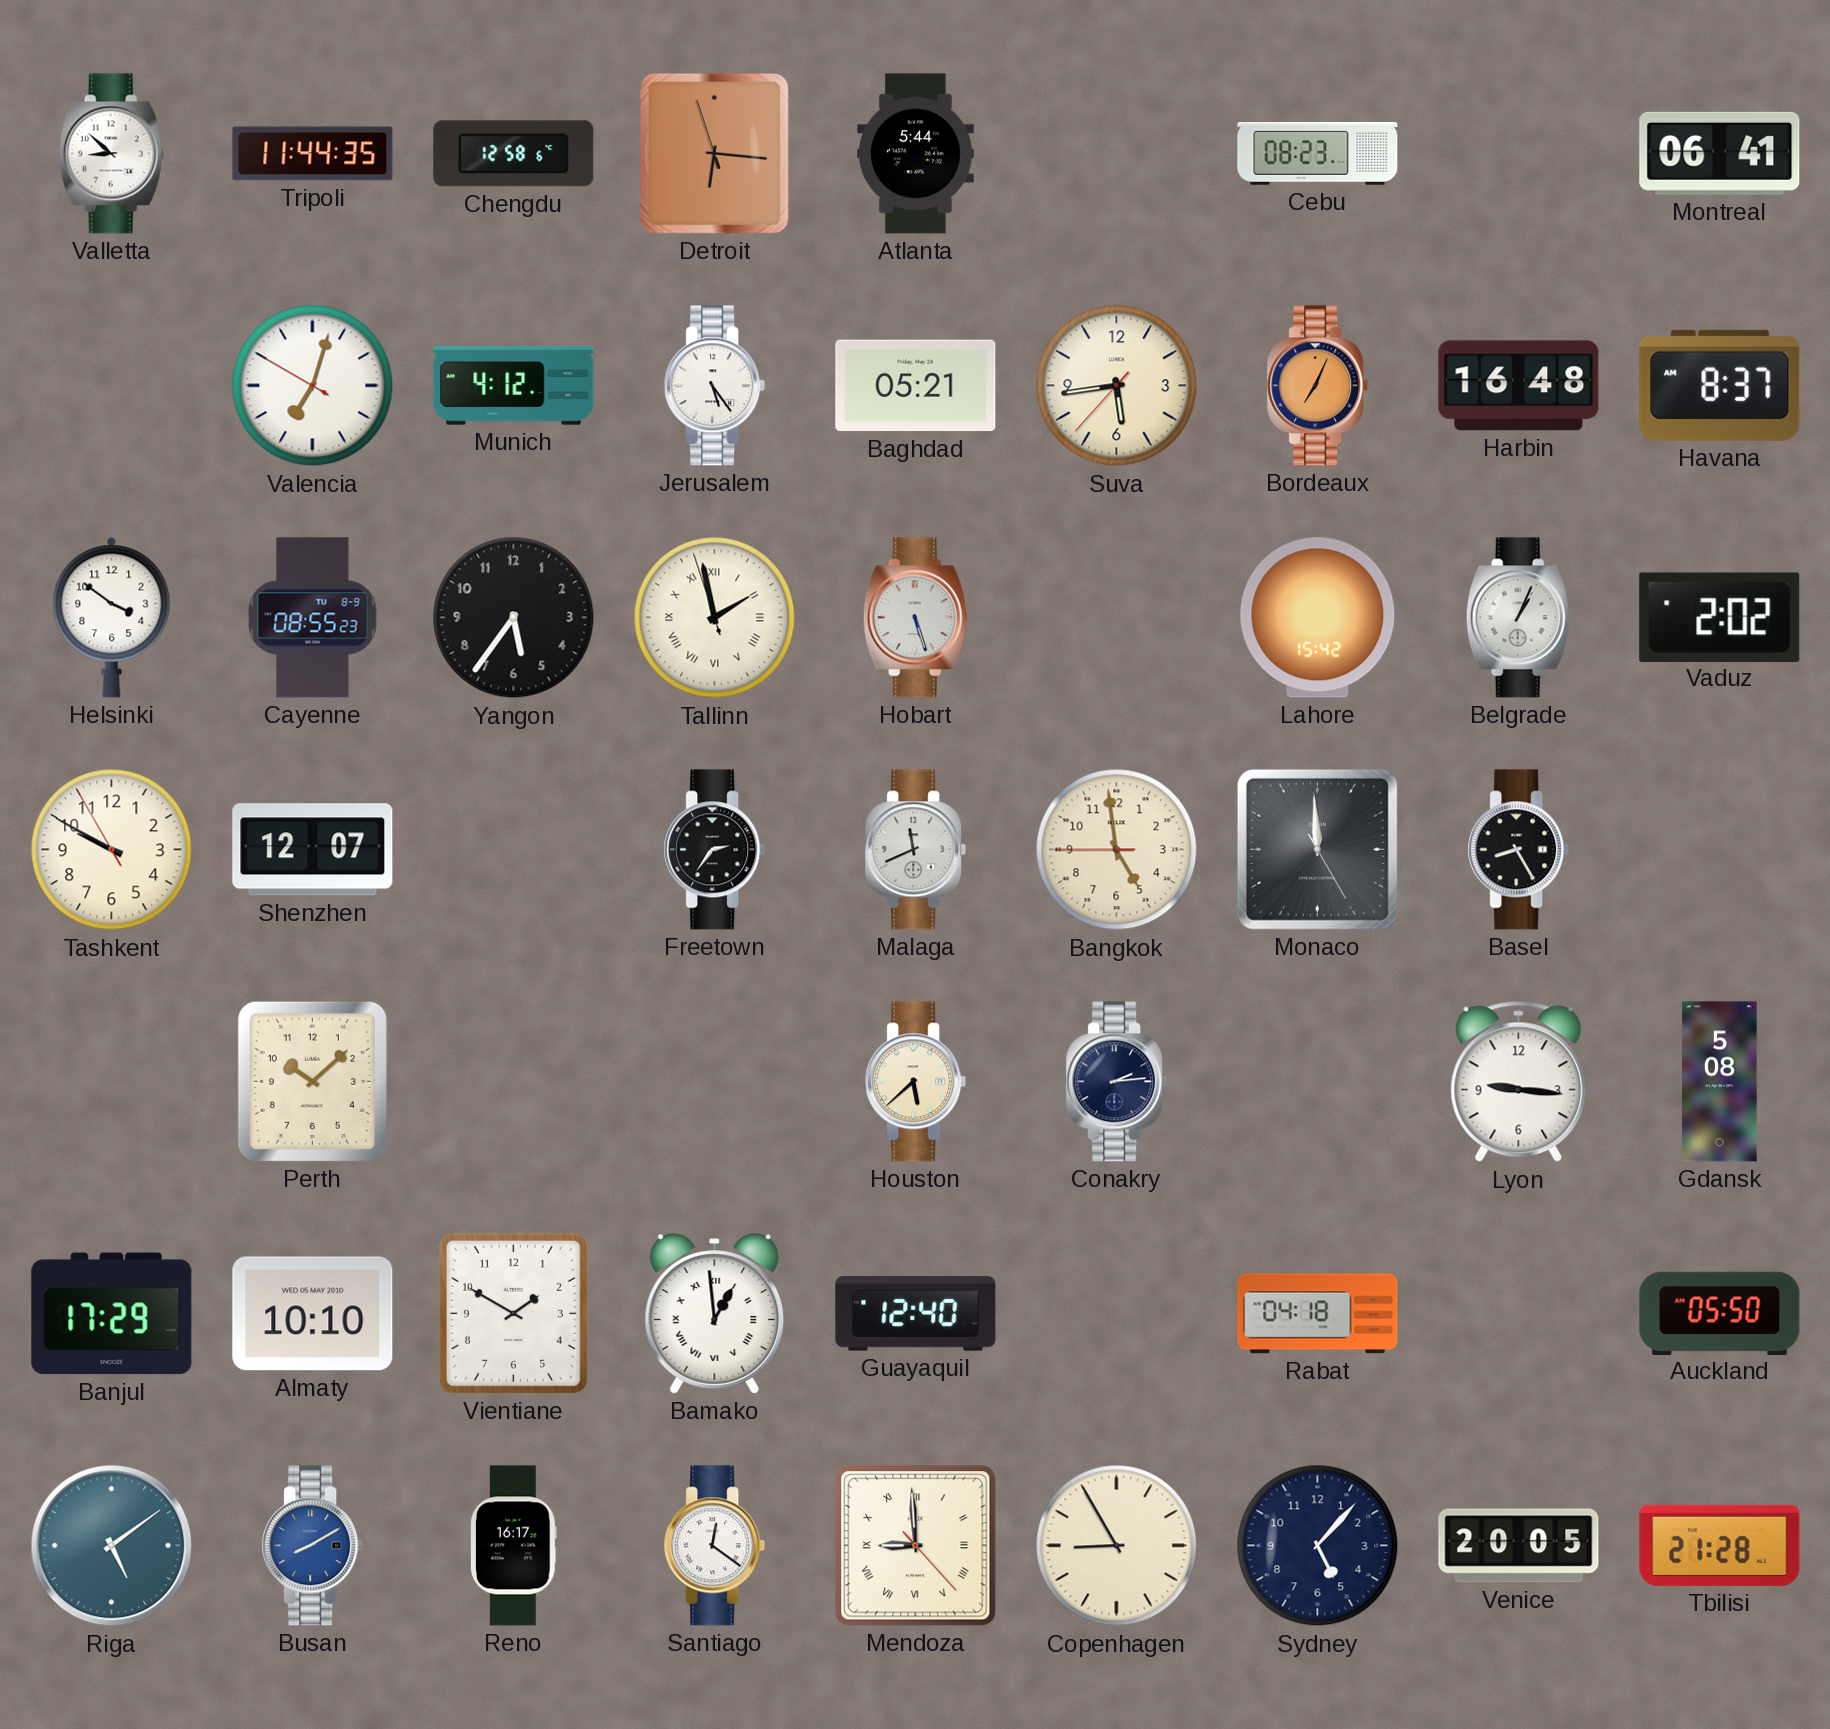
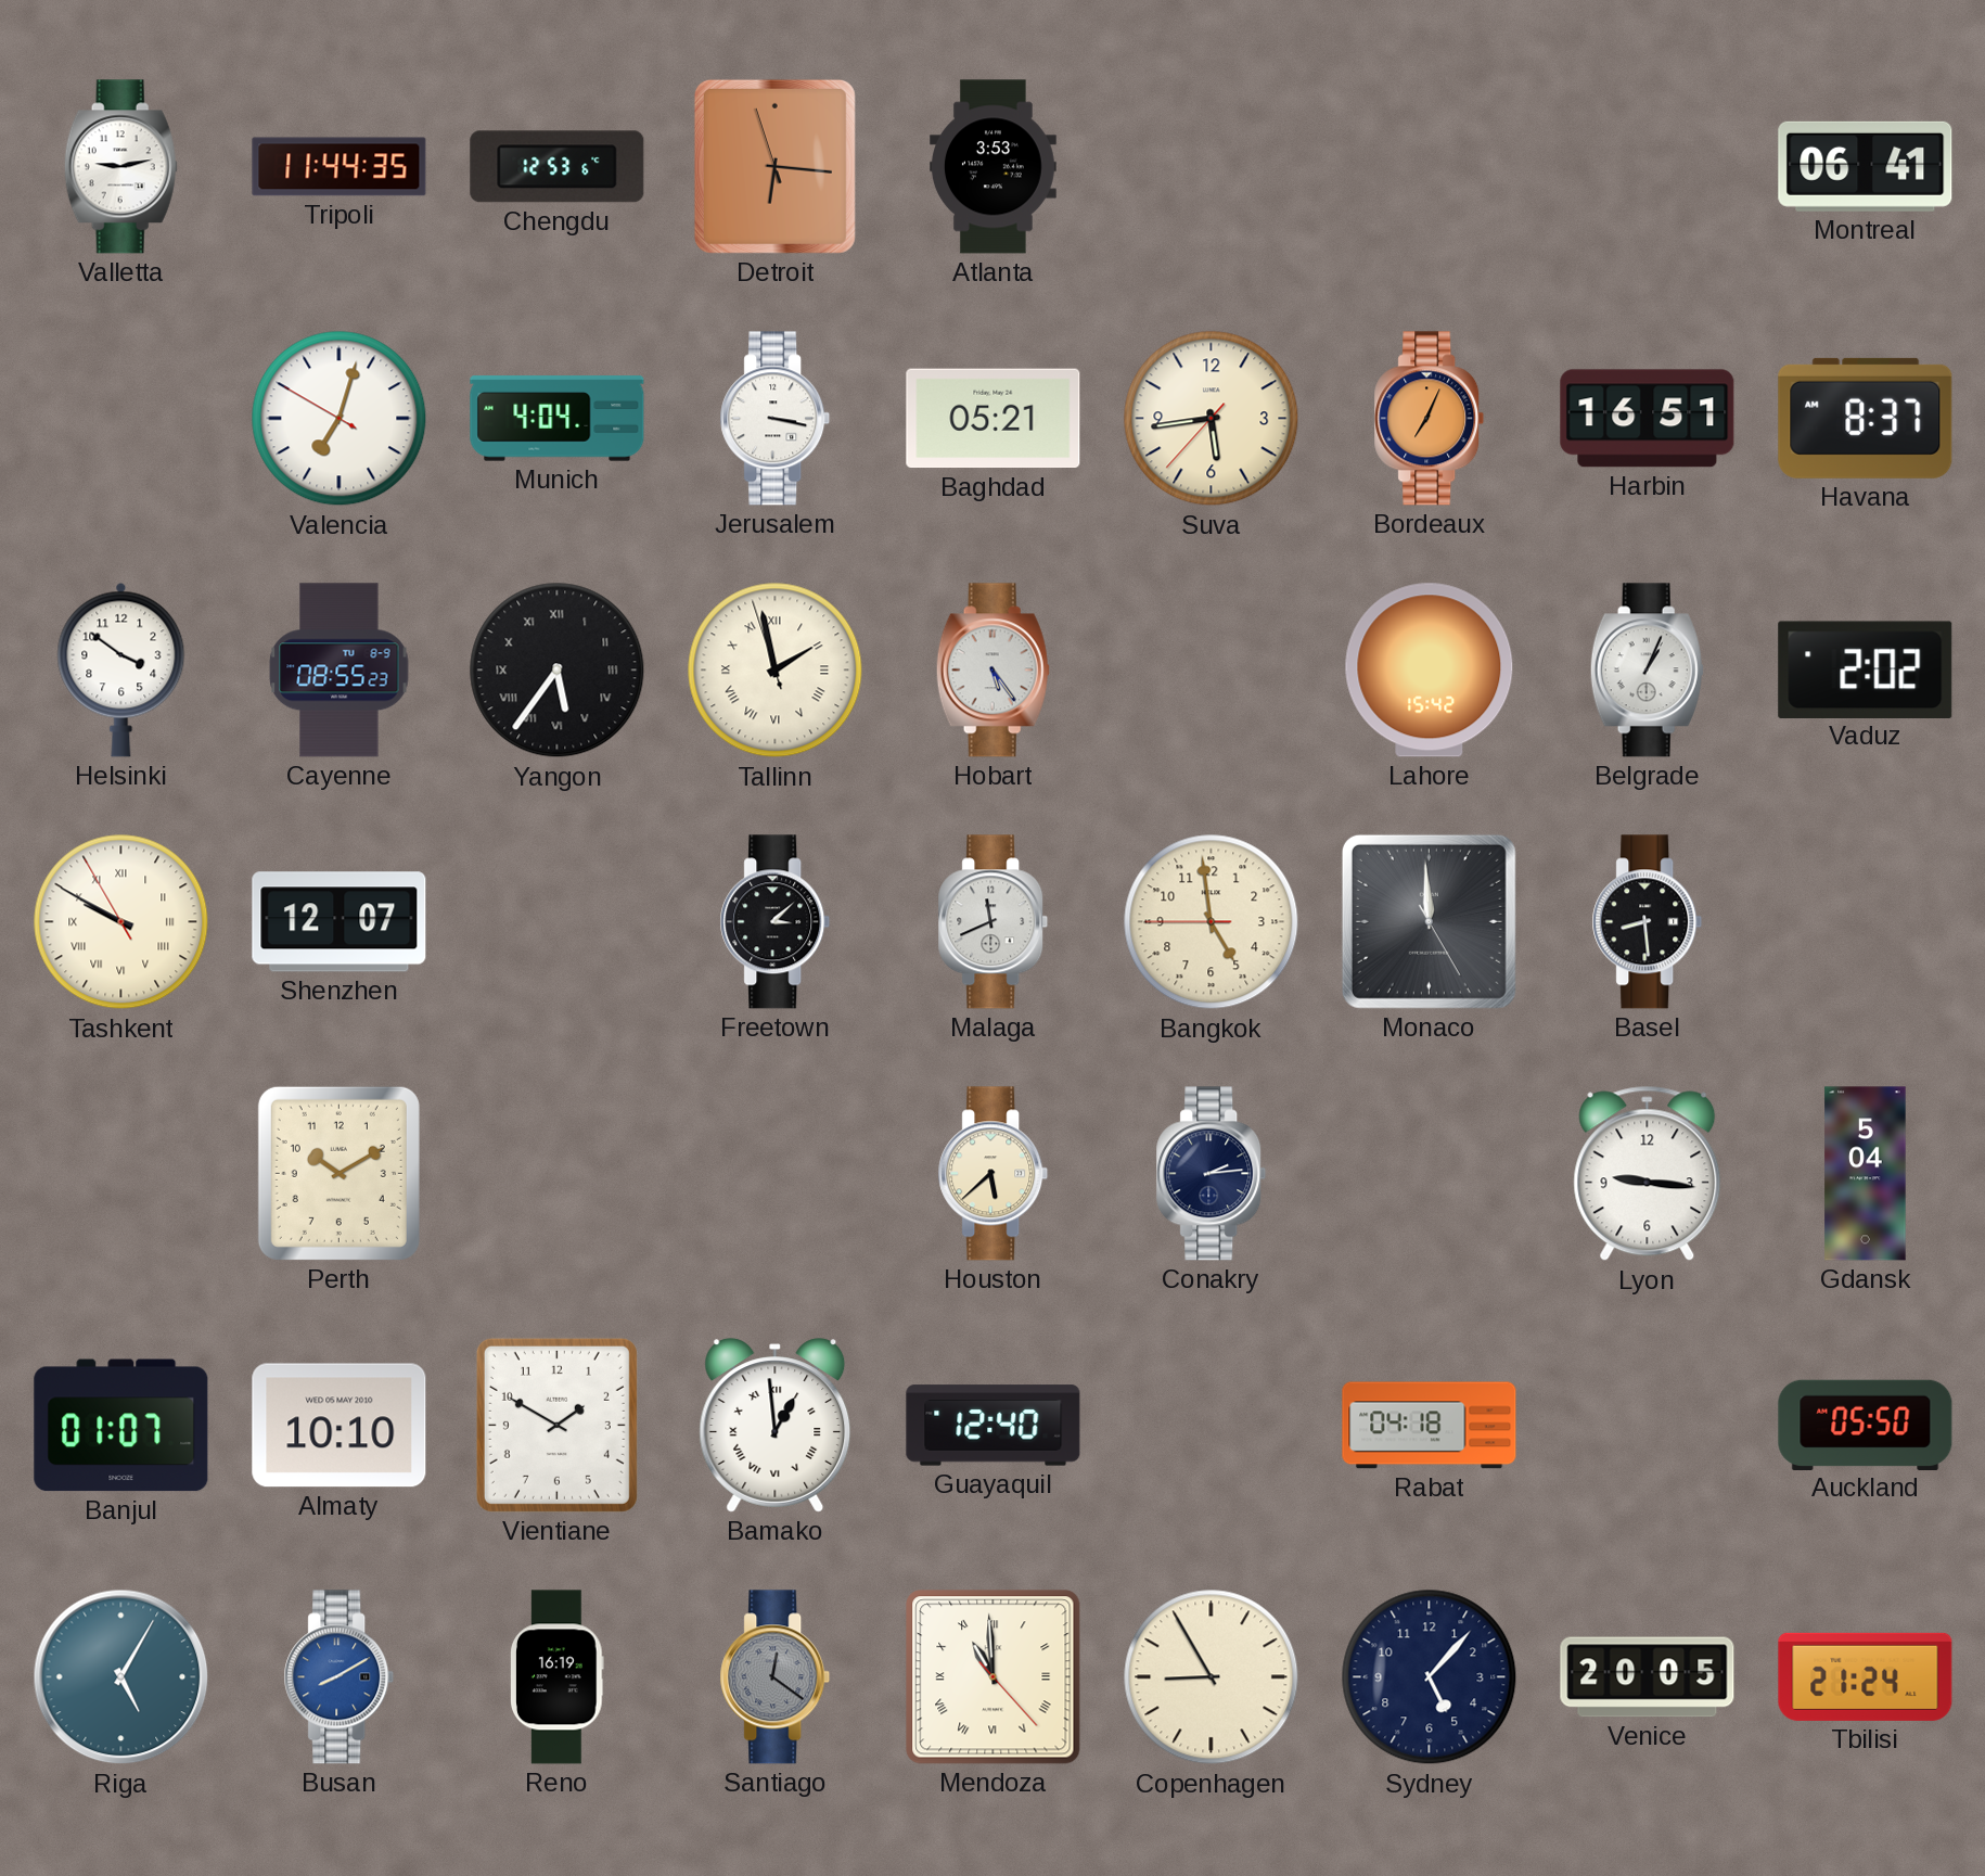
Valletta: 8:52 -> 9:13
Chengdu: 12:58 -> 12:53
Atlanta: 5:44 -> 3:53
Cebu: 08:23 -> none
Munich: 4:12 -> 4:04
Jerusalem: 5:24 -> 3:17
Harbin: 16:48 -> 16:51
Yangon numerals: Arabic -> Roman
Hobart: 5:27 -> 5:24
Tashkent numerals: Arabic -> Roman
Freetown: 2:36 -> 3:08
Basel: 8:25 -> 8:29
Perth: 10:08 -> 10:10
Gdansk: 5:08 -> 5:04
Banjul: 17:29 -> 01:07
Riga: 5:09 -> 5:05
Reno: 16:17 -> 16:19
Santiago dial: white -> grey
Mendoza: 8:59 -> 10:59
Tbilisi: 21:28 -> 21:24
